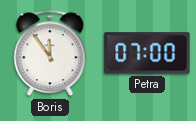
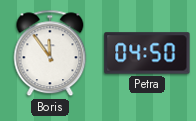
Petra: 07:00 -> 04:50
